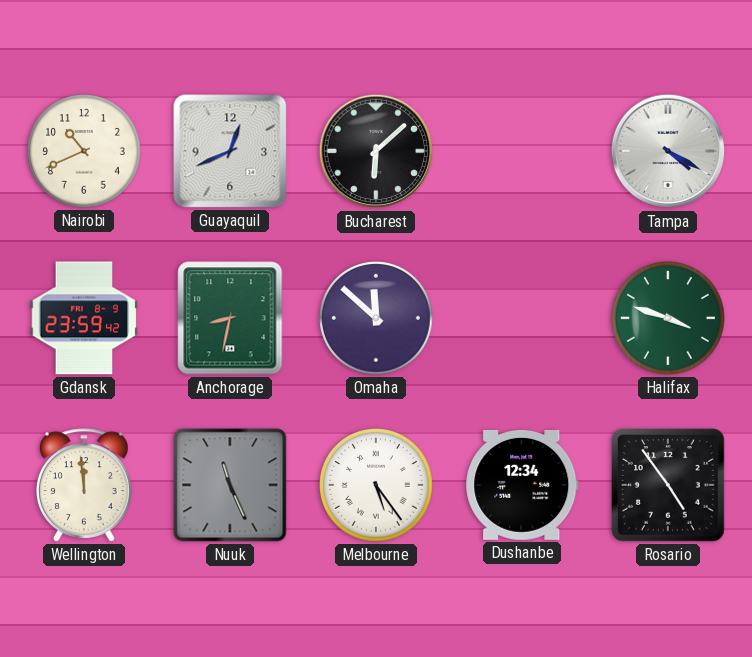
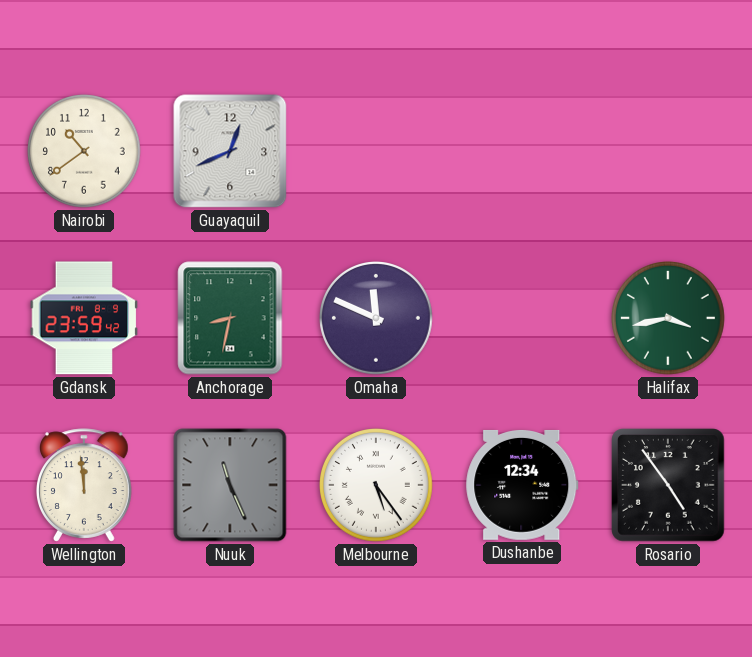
Nairobi: 10:41 -> 10:39
Bucharest: 6:08 -> none
Tampa: 4:20 -> none
Omaha: 11:52 -> 11:49
Halifax: 3:48 -> 3:43
